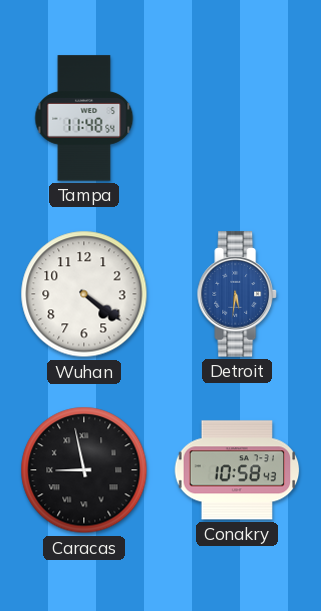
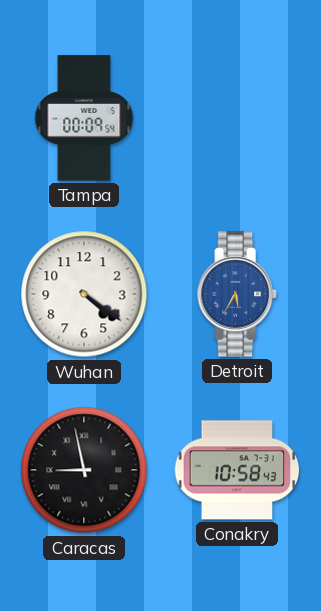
Tampa: 11:48 -> 00:09
Detroit: 5:31 -> 5:35
